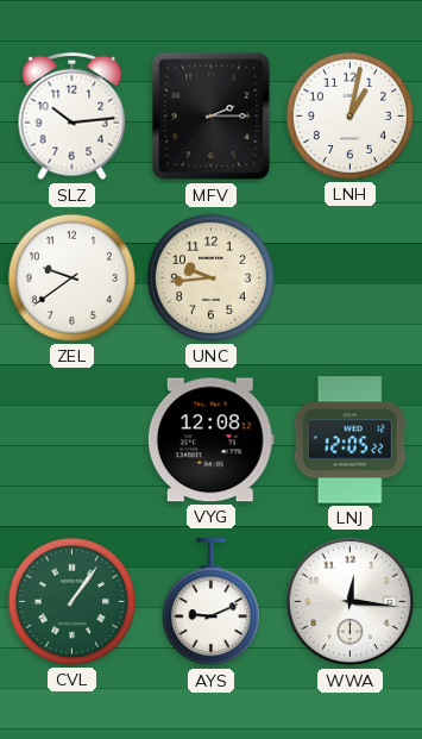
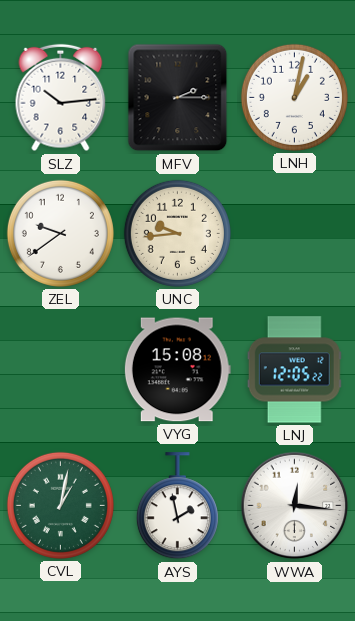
VYG: 12:08 -> 15:08
CVL: 1:06 -> 1:02
AYS: 9:11 -> 1:58
